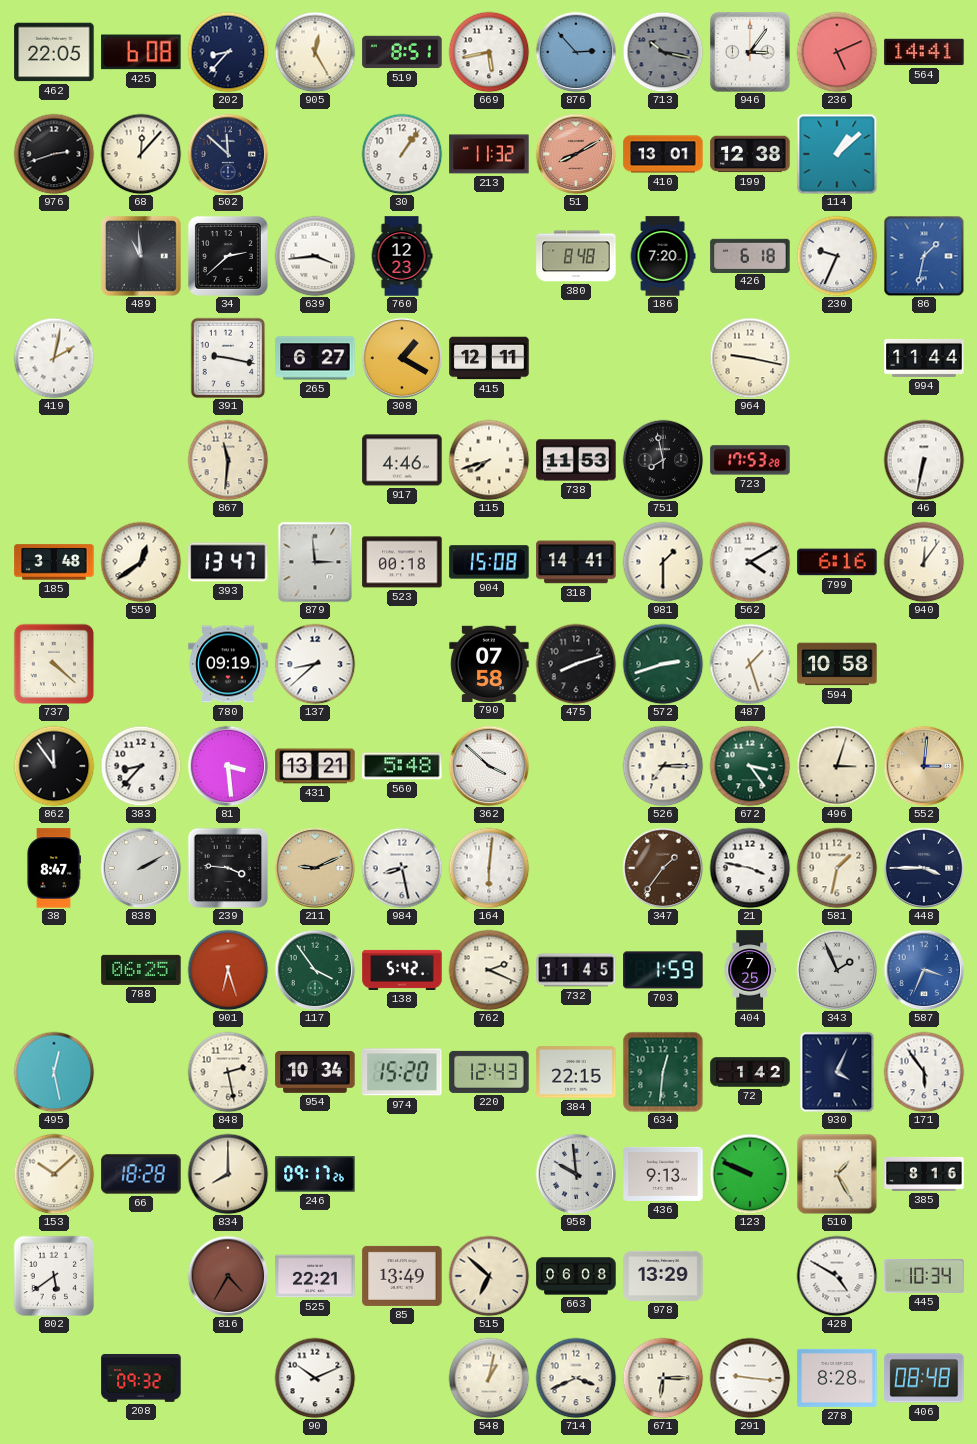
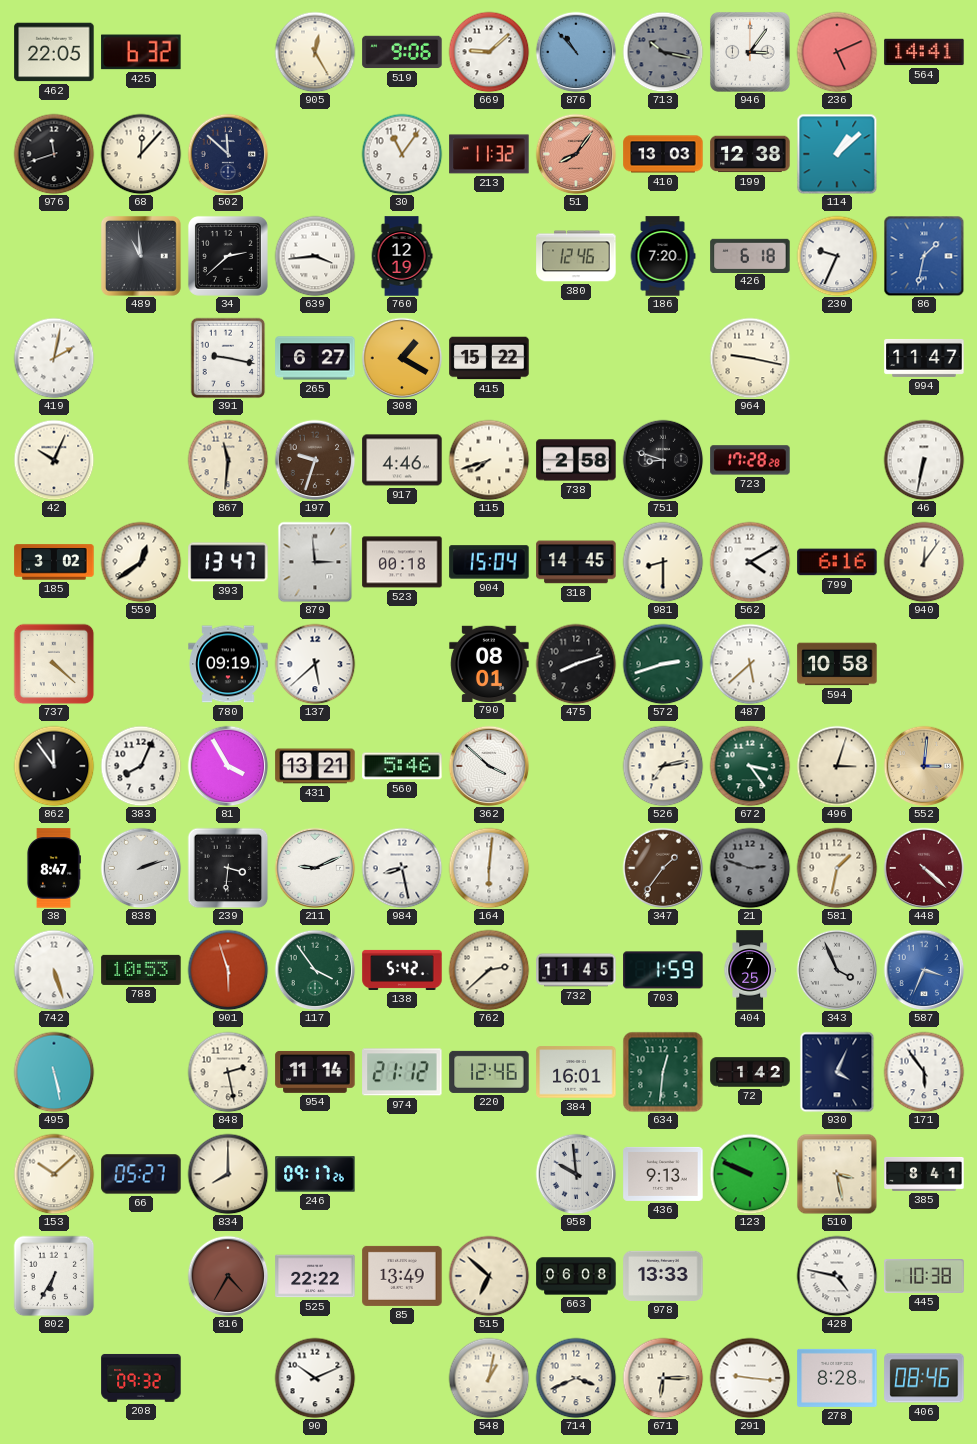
425: 6:08 -> 6:32
202: 8:37 -> none
519: 8:51 -> 9:06
669: 5:43 -> 9:08
876: 2:53 -> 10:53
976: 2:42 -> 11:42
30: 1:06 -> 11:06
51: 8:10 -> 8:06
410: 13:01 -> 13:03
760: 12:23 -> 12:19
380: 8:48 -> 12:46
415: 12:11 -> 15:22
994: 11:44 -> 11:47
42: none -> 10:04
197: none -> 9:33
738: 11:53 -> 2:58
751: 7:58 -> 8:48
723: 17:53 -> 17:28
185: 3:48 -> 3:02
904: 15:08 -> 15:04
318: 14:41 -> 14:45
981: 1:30 -> 8:30
137: 8:38 -> 5:38
790: 07:58 -> 08:01
487: 1:27 -> 5:38
383: 8:37 -> 8:04
81: 3:29 -> 3:55
560: 5:48 -> 5:46
526: 7:15 -> 7:13
838: 2:10 -> 2:12
239: 3:46 -> 3:31
211 dial: champagne -> white
21: 3:47 -> 2:48
21 dial: white -> grey
448: 3:45 -> 4:22
448 dial: navy -> burgundy
742: none -> 5:27
788: 06:25 -> 10:53
901: 6:27 -> 5:57
762: 2:19 -> 2:38
343: 1:56 -> 3:56
495: 12:28 -> 5:28
954: 10:34 -> 11:14
974: 15:20 -> 21:12
220: 12:43 -> 12:46
384: 22:15 -> 16:01
66: 18:28 -> 05:27
510: 1:25 -> 3:28
385: 8:16 -> 8:41
802: 5:39 -> 6:35
525: 22:21 -> 22:22
978: 13:29 -> 13:33
428: 4:50 -> 4:47
445: 10:34 -> 10:38
406: 08:48 -> 08:46
